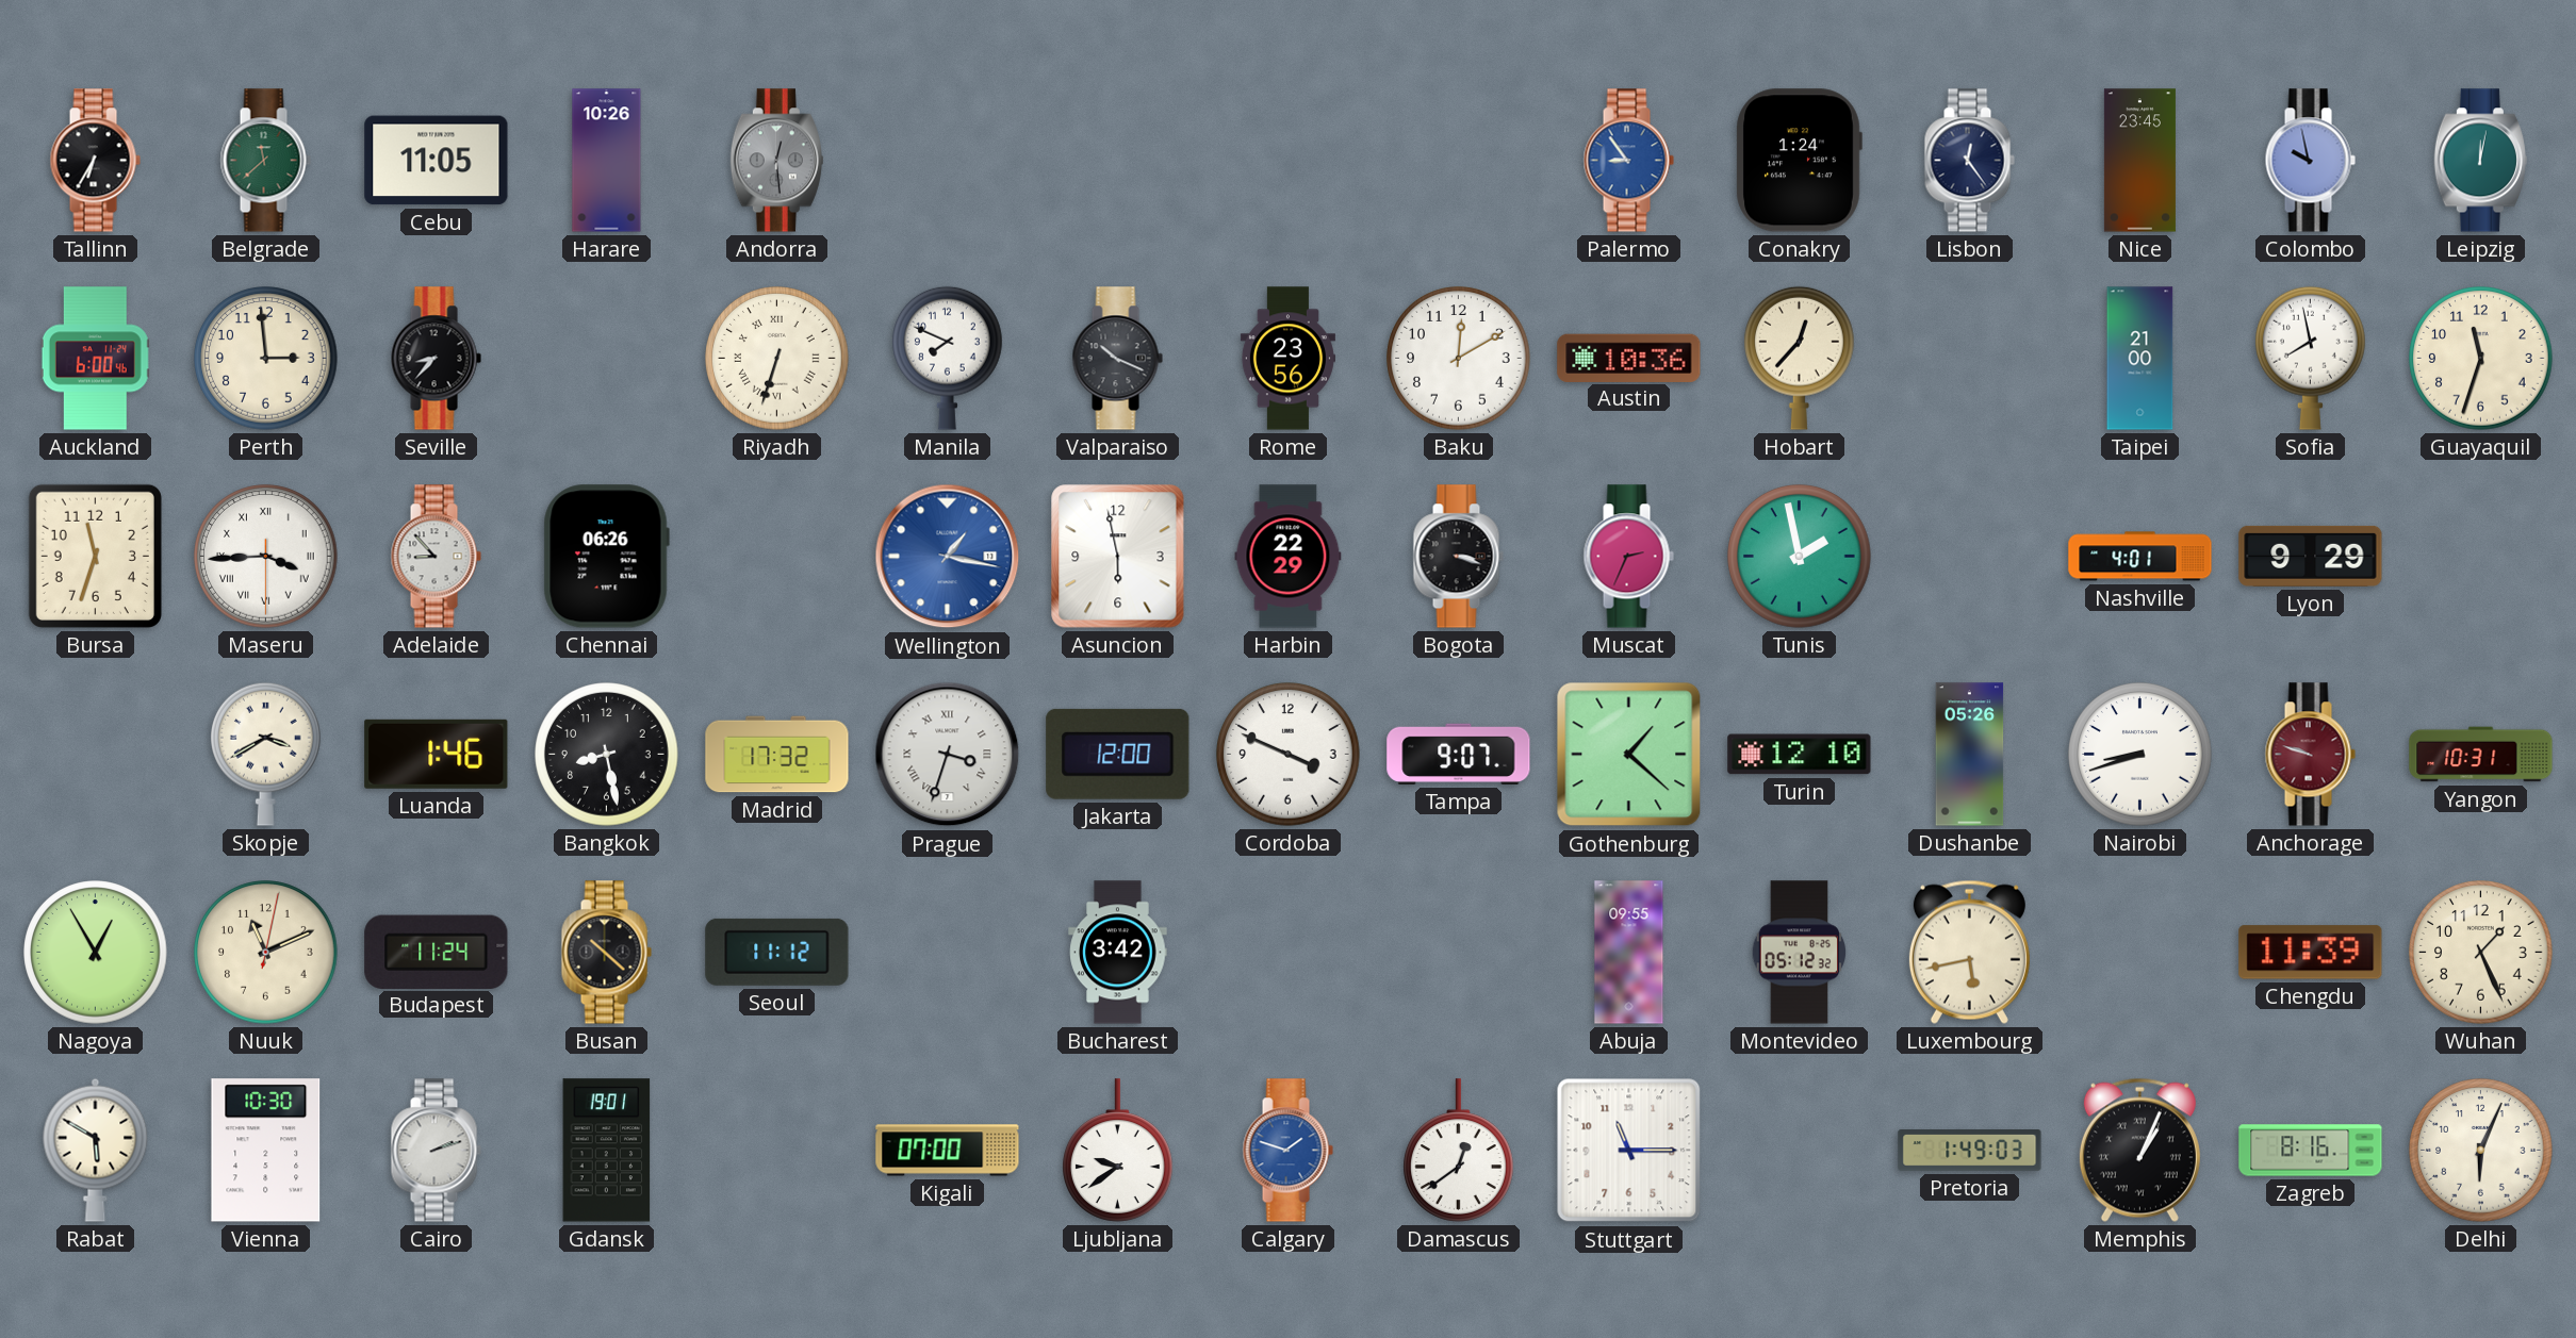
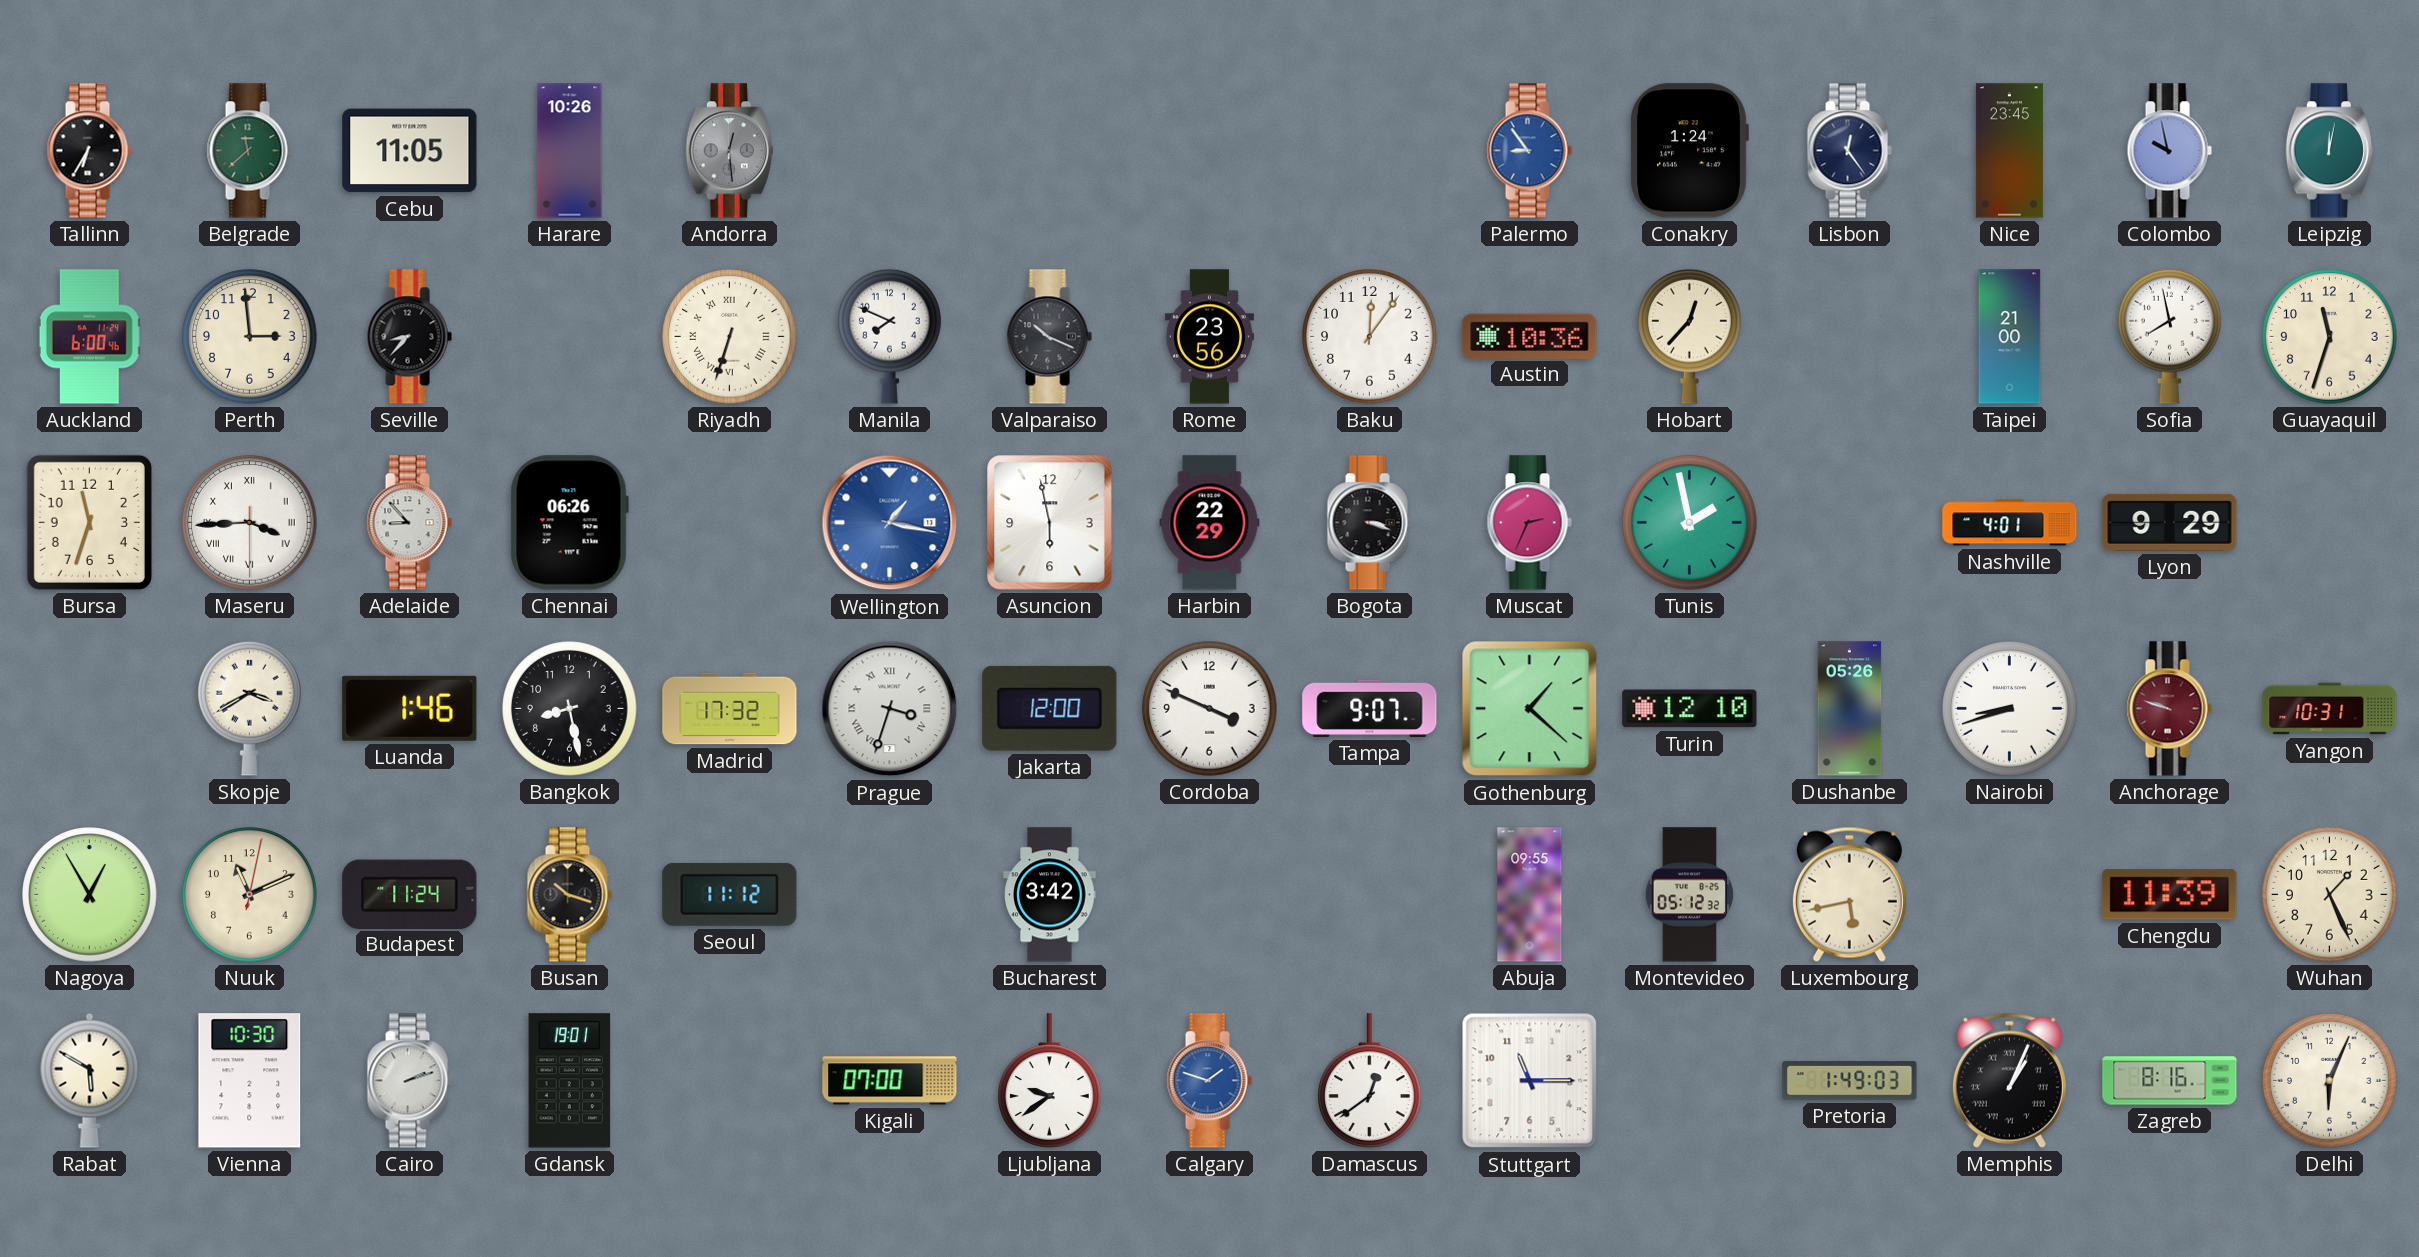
Baku: 12:10 -> 12:06
Busan: 10:22 -> 10:18
